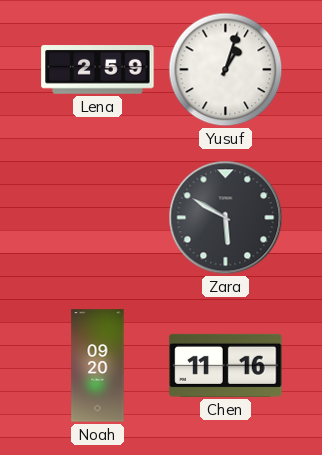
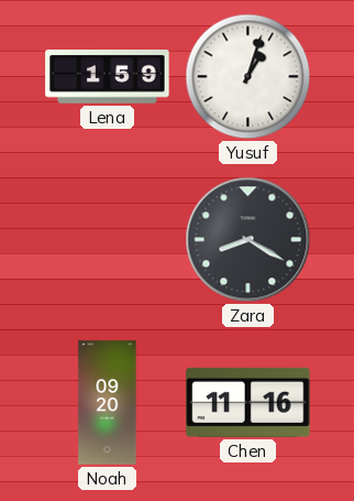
Lena: 2:59 -> 1:59
Zara: 5:50 -> 8:20
